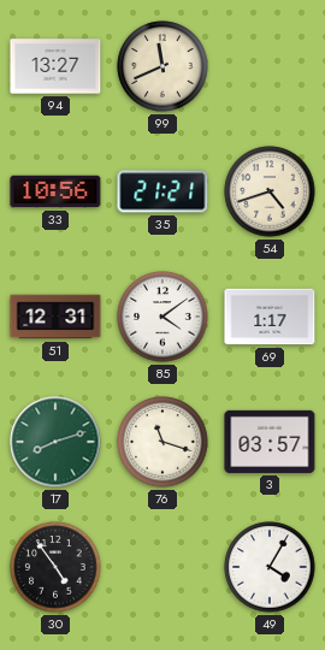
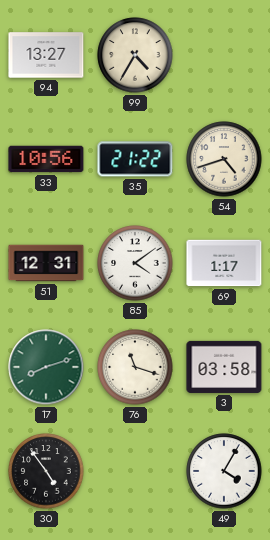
99: 11:41 -> 4:35
35: 21:21 -> 21:22
3: 03:57 -> 03:58
